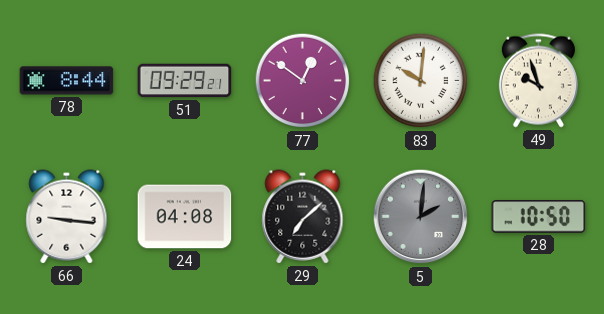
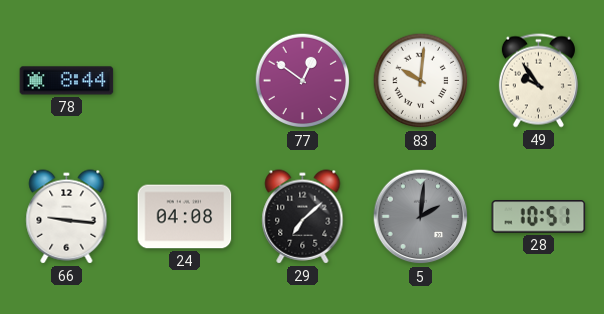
51: 09:29 -> none
49: 9:57 -> 9:54
28: 10:50 -> 10:51
